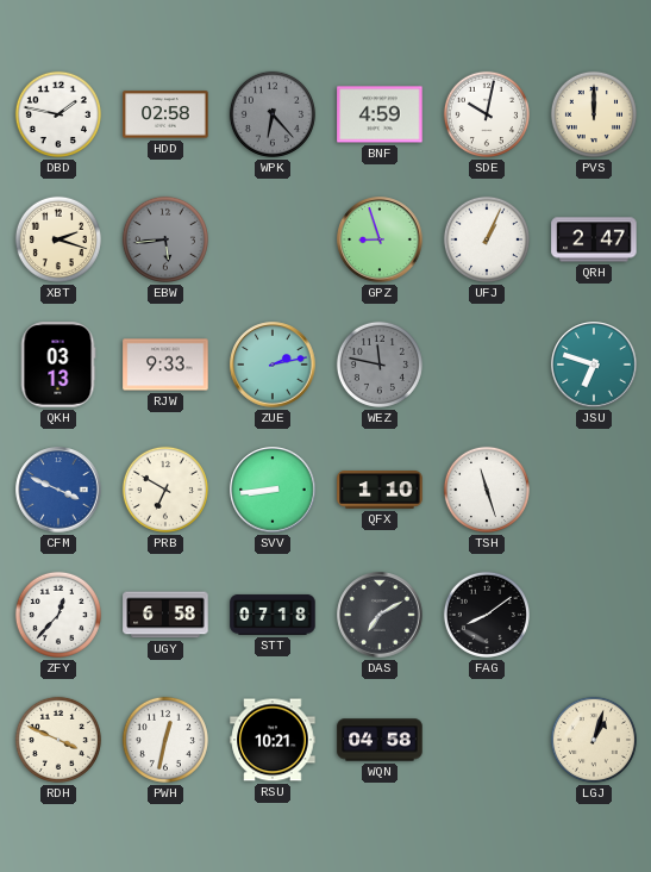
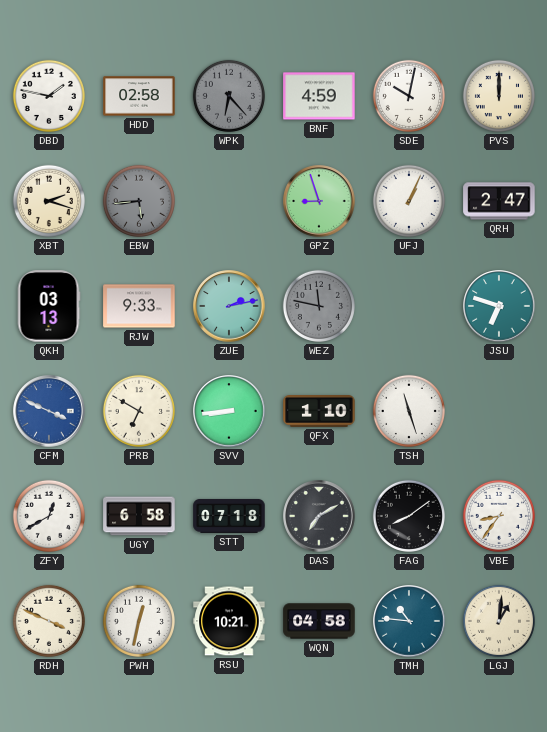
ZFY: 12:37 -> 12:40
VBE: none -> 8:36
TMH: none -> 10:46
LGJ: 1:03 -> 1:01
